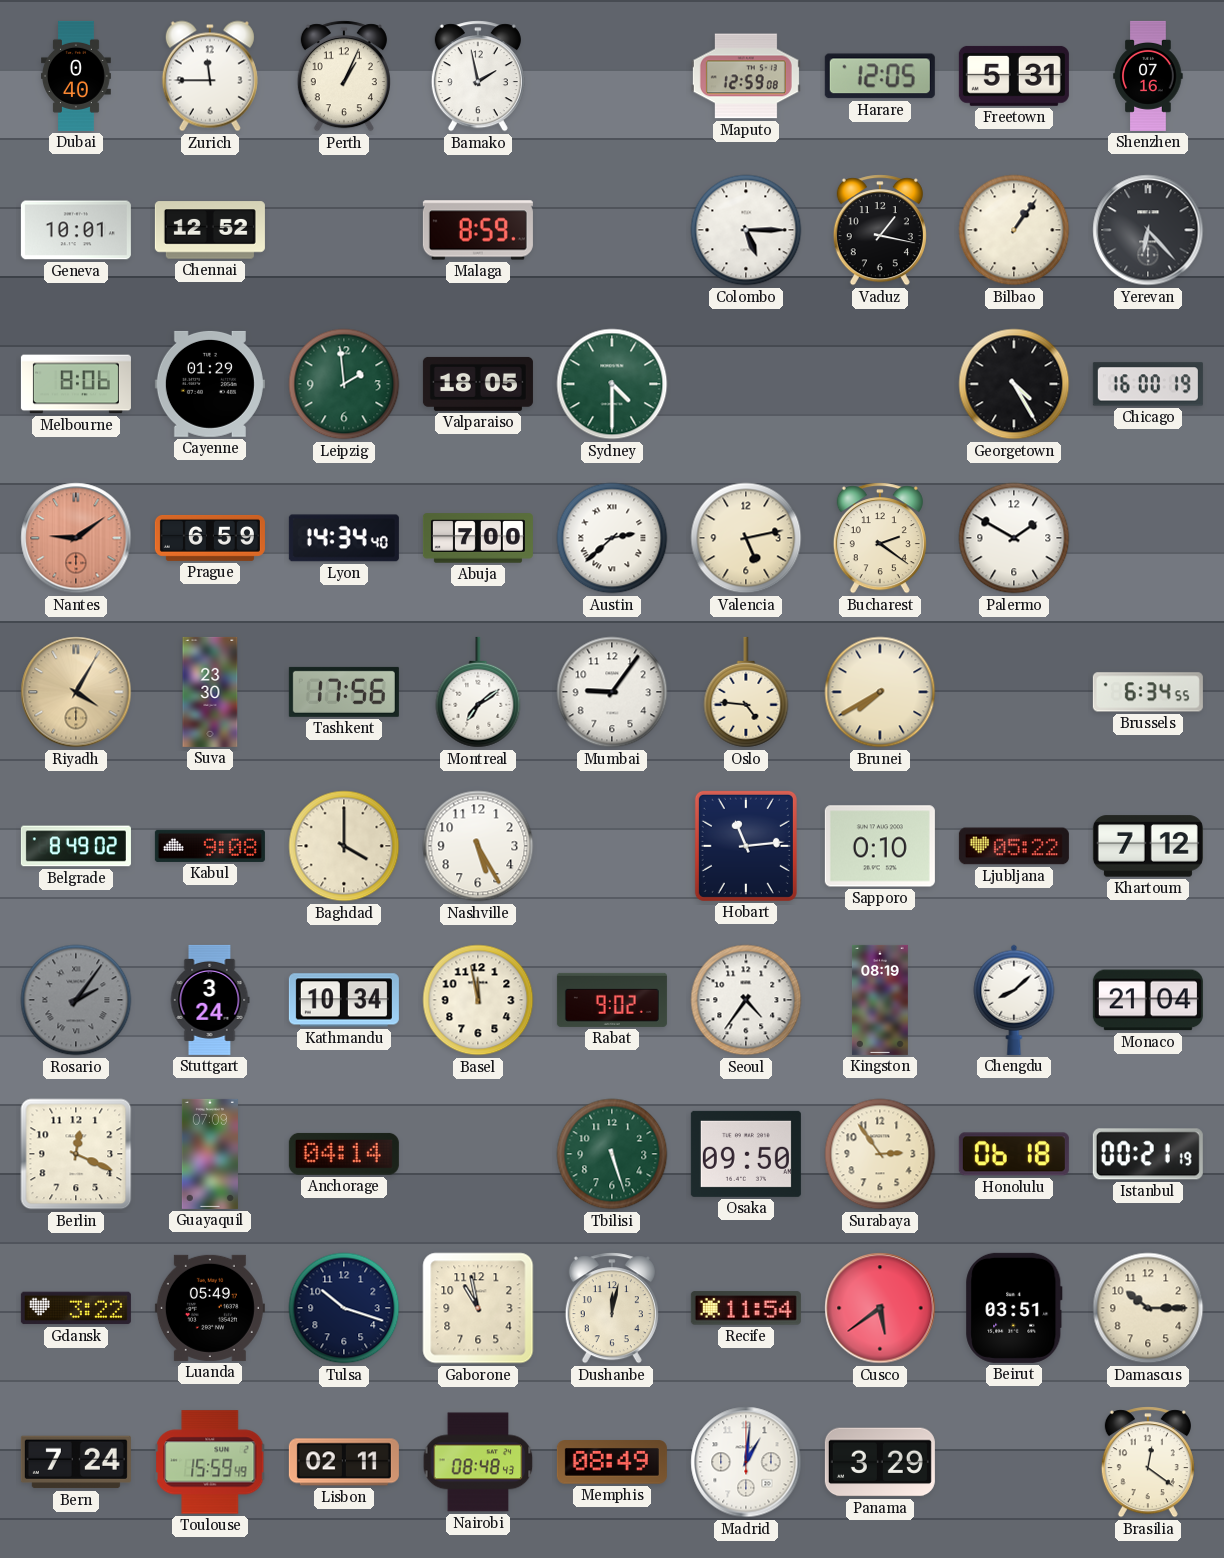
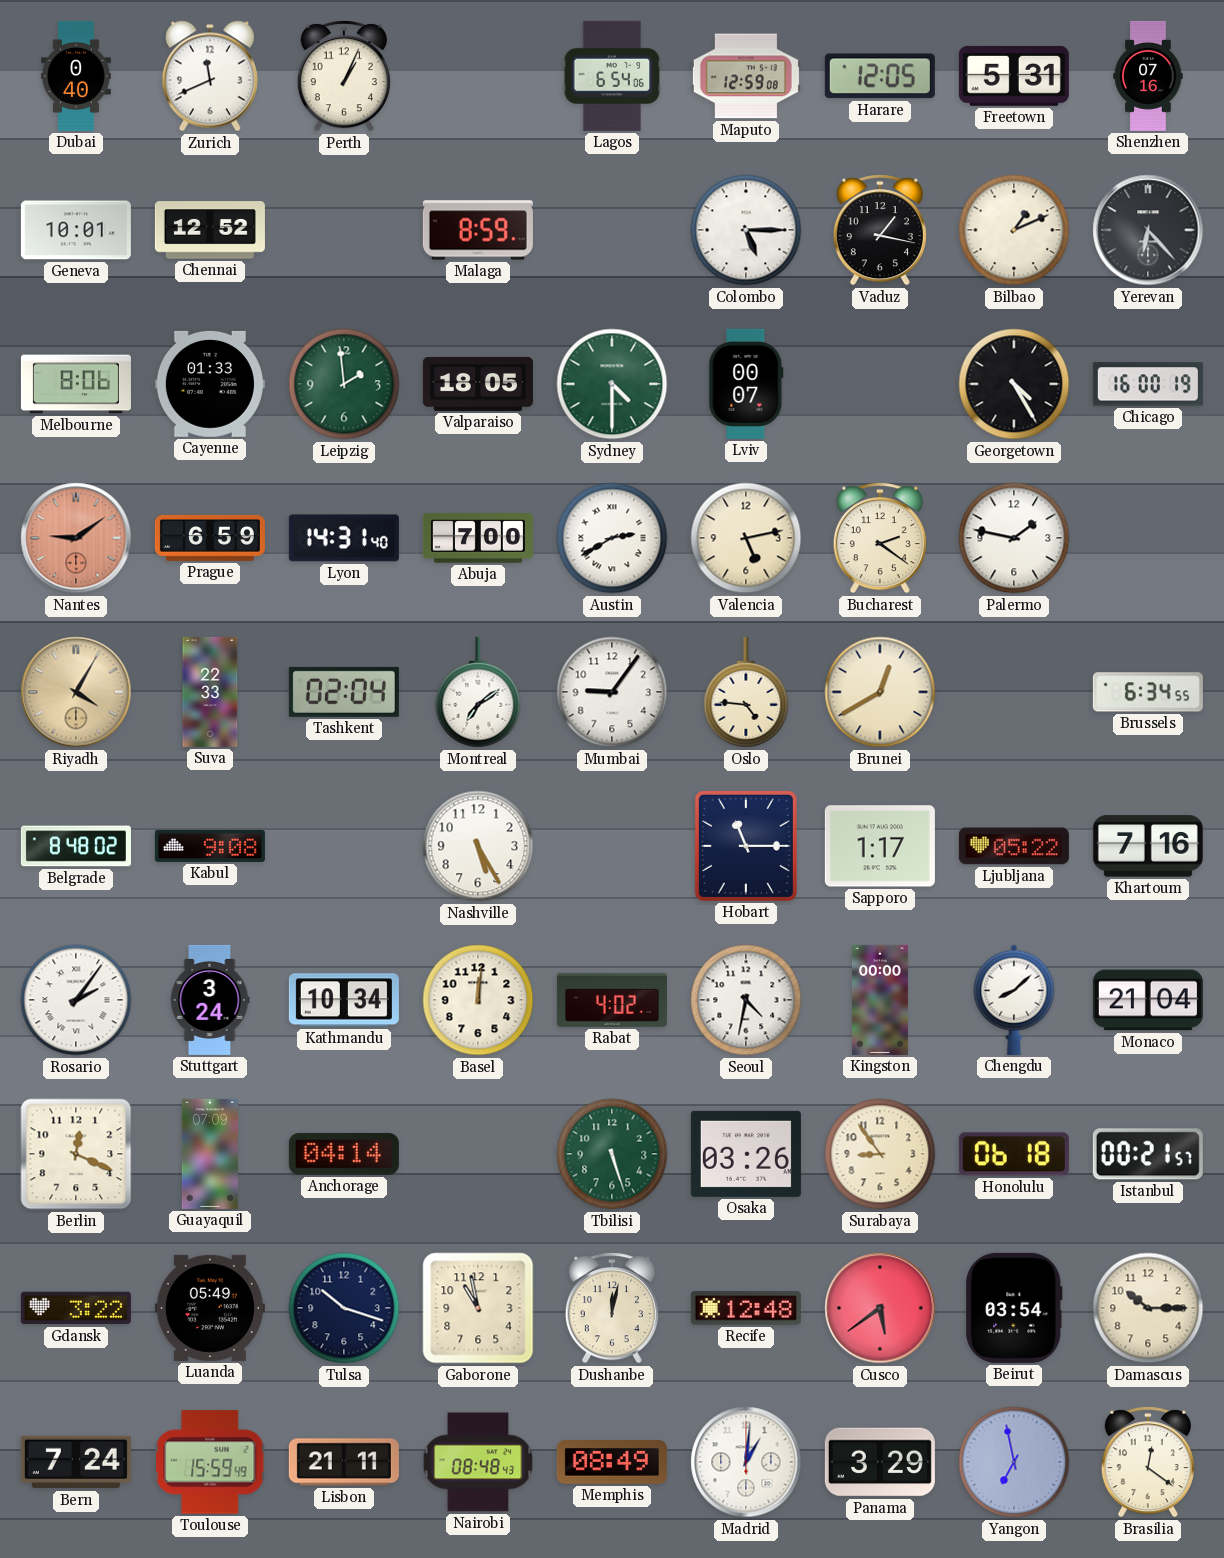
Zurich: 11:45 -> 11:41
Bamako: 1:58 -> none
Lagos: none -> 6:54
Bilbao: 1:06 -> 1:11
Cayenne: 01:29 -> 01:33
Lviv: none -> 00:07
Lyon: 14:34 -> 14:31
Austin: 2:38 -> 2:40
Palermo: 1:50 -> 1:47
Suva: 23:30 -> 22:33
Tashkent: 17:56 -> 02:04
Brunei: 7:40 -> 12:40
Belgrade: 8:49 -> 8:48
Baghdad: 4:00 -> none
Hobart: 11:14 -> 11:15
Sapporo: 0:10 -> 1:17
Khartoum: 7:12 -> 7:16
Rosario dial: grey -> white
Basel: 11:58 -> 12:01
Rabat: 9:02 -> 4:02
Seoul: 4:36 -> 4:32
Kingston: 08:19 -> 00:00
Osaka: 09:50 -> 03:26
Surabaya: 2:54 -> 8:54
Istanbul: 00:21:19 -> 00:21:57
Recife: 11:54 -> 12:48
Beirut: 03:51 -> 03:54
Lisbon: 02:11 -> 21:11
Yangon: none -> 6:58
